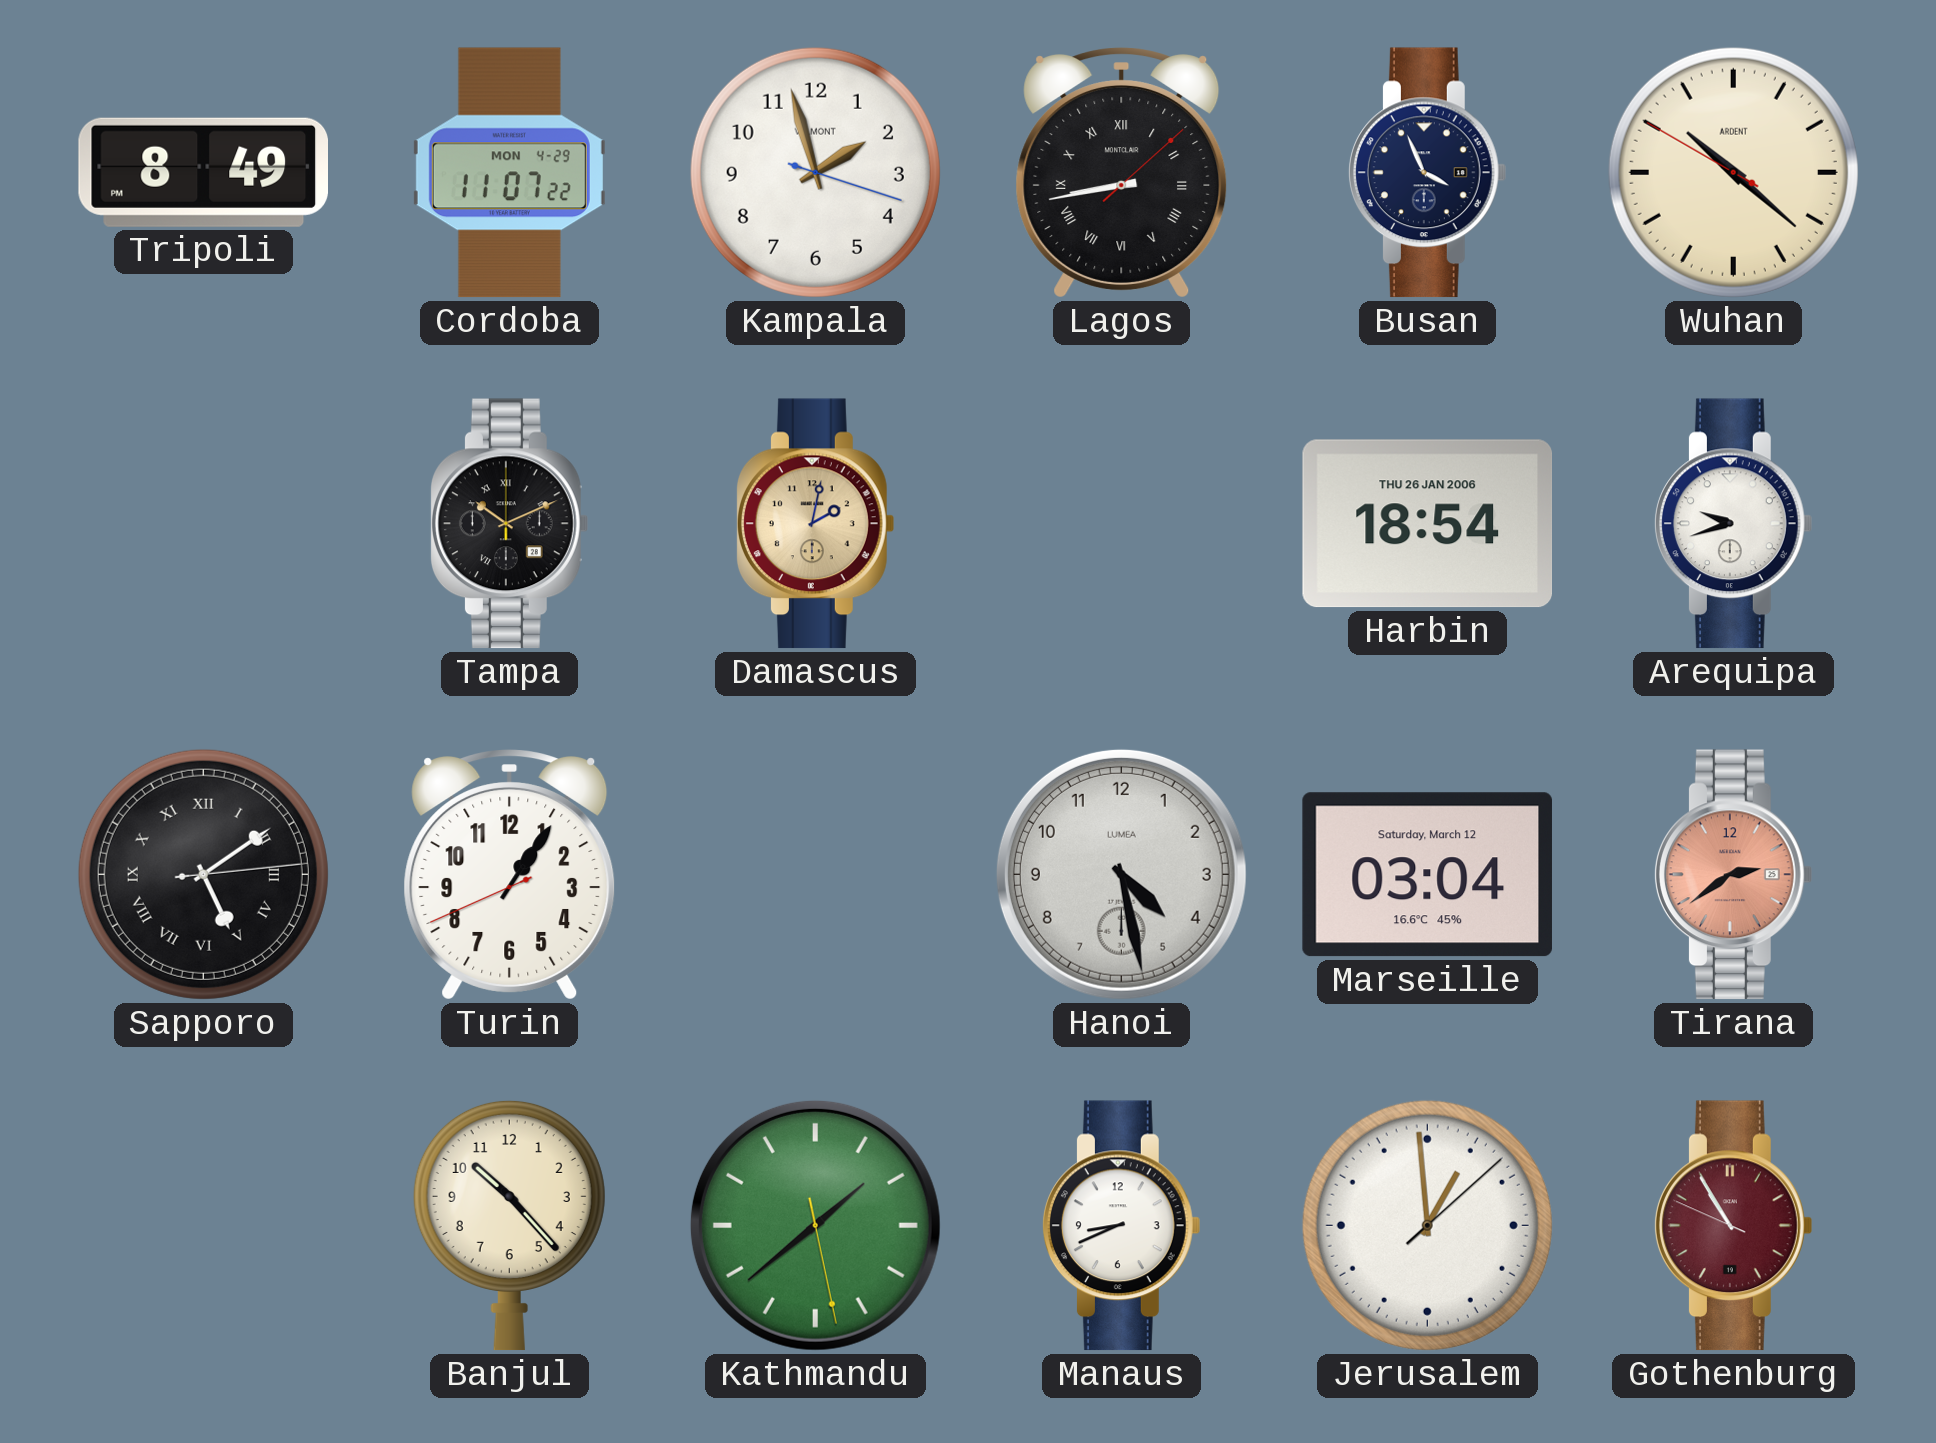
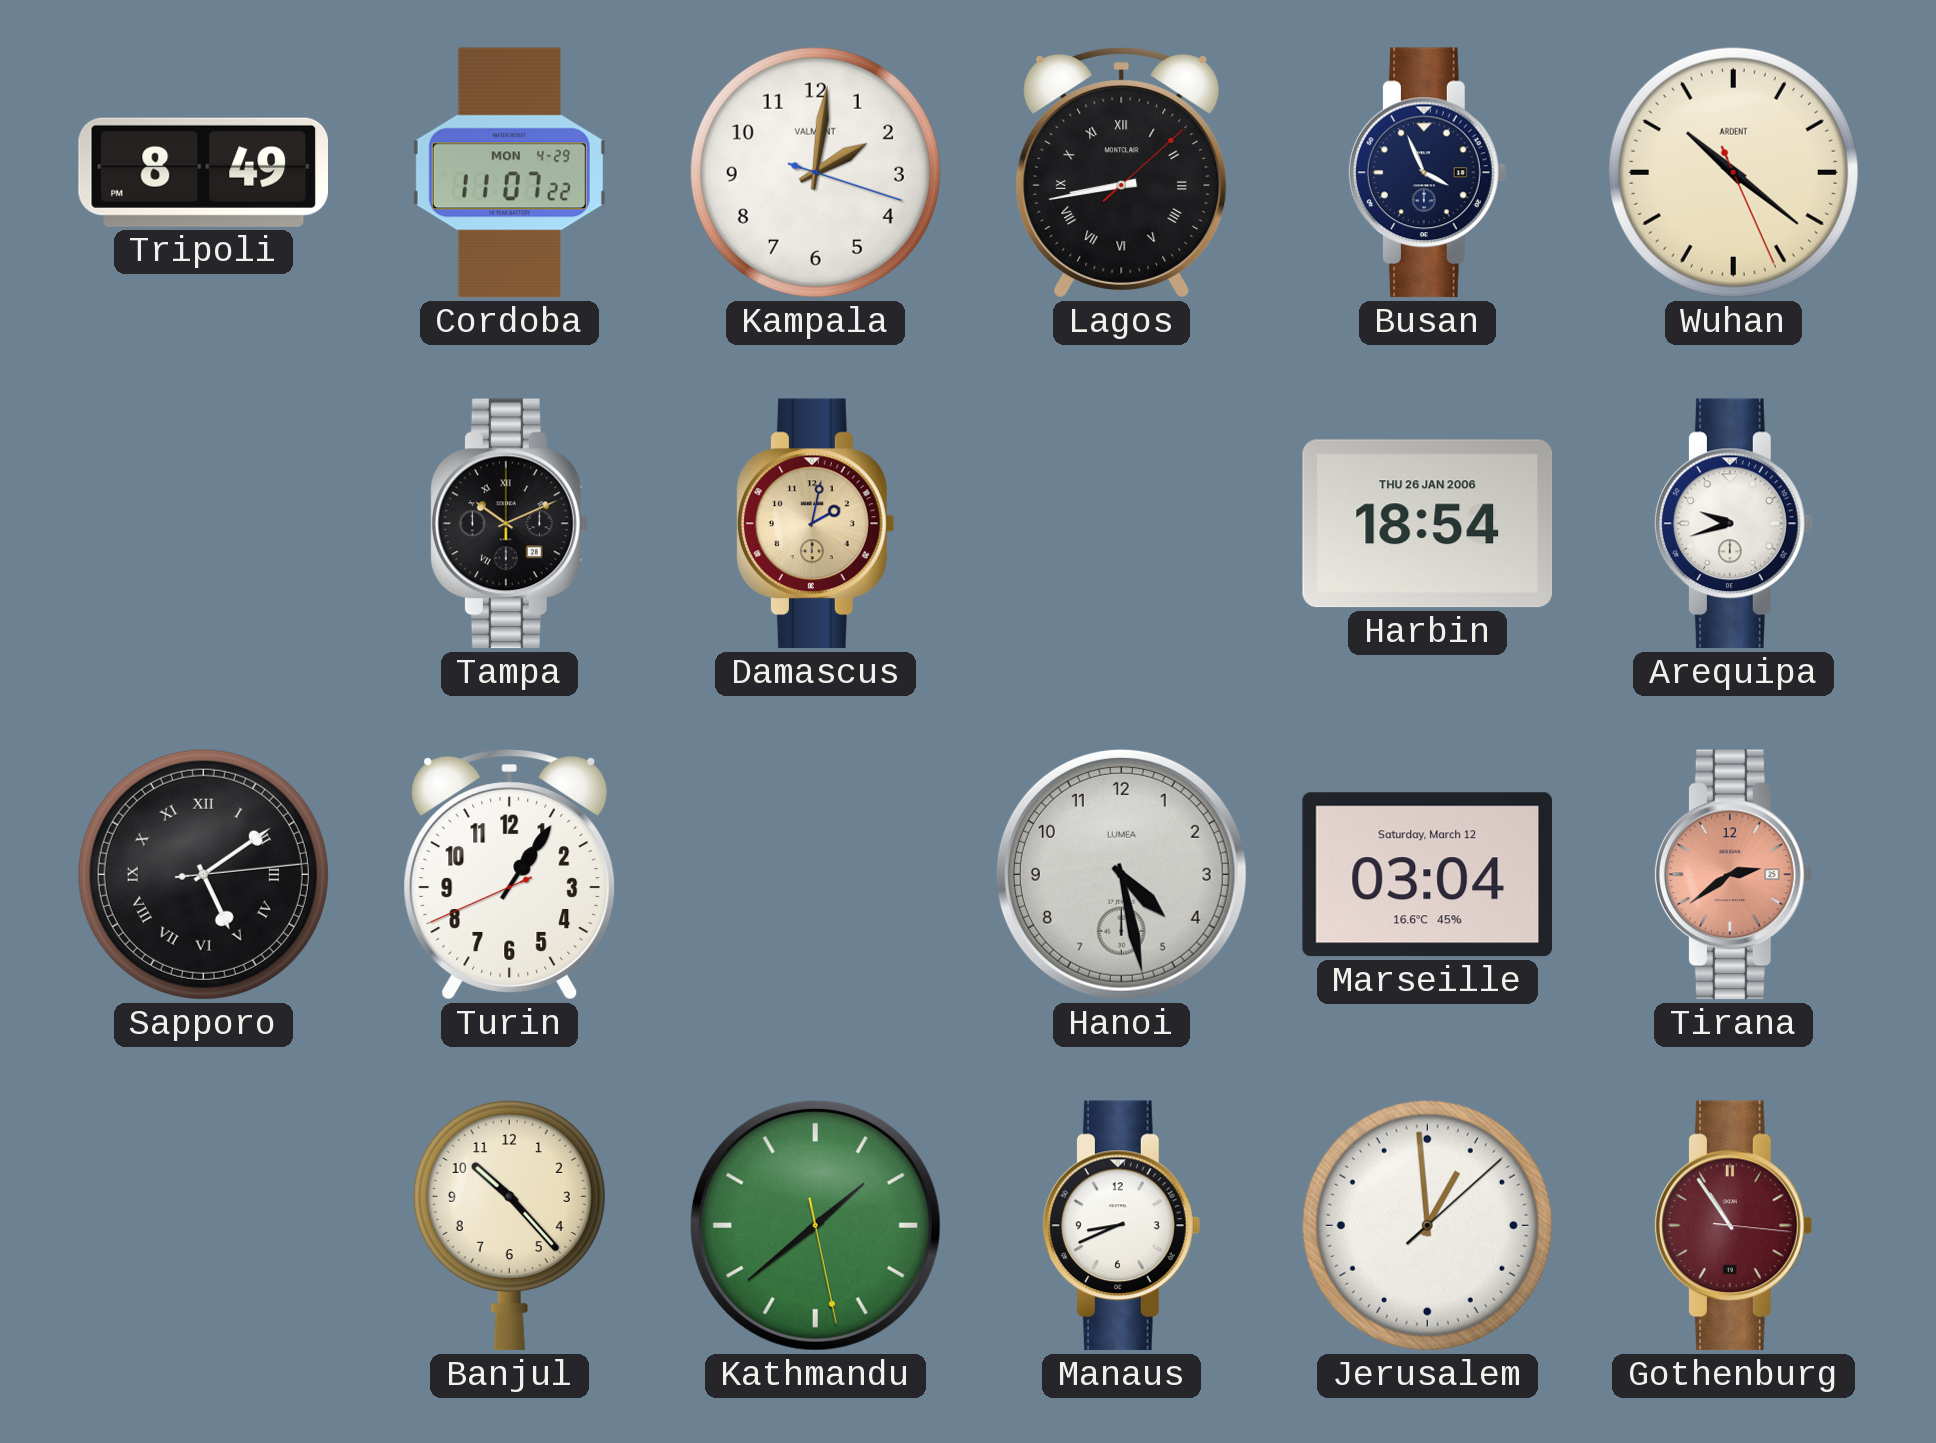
Kampala: 1:57 -> 2:01
Wuhan: 10:21:50 -> 10:21:26
Gothenburg: 10:54:49 -> 10:54:16
